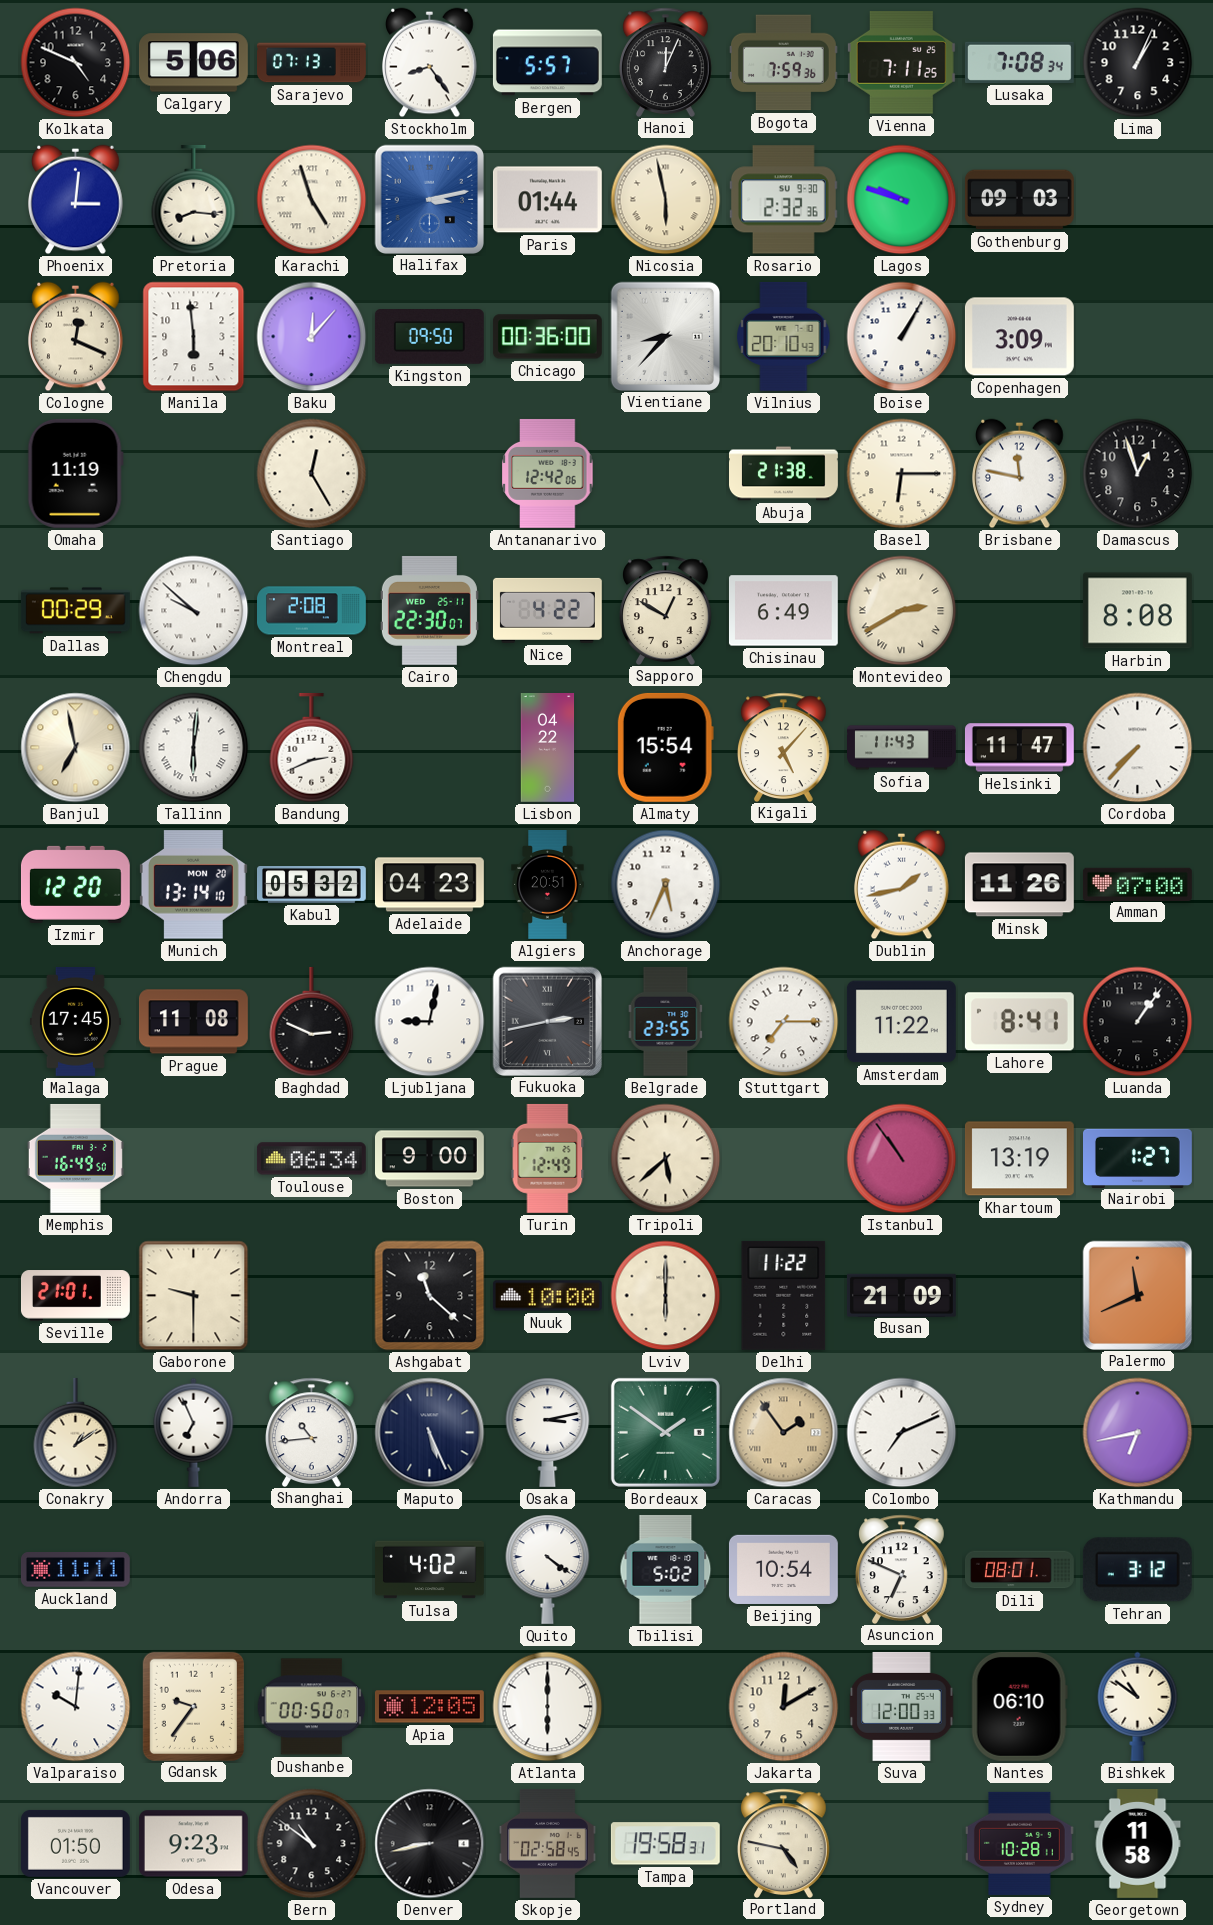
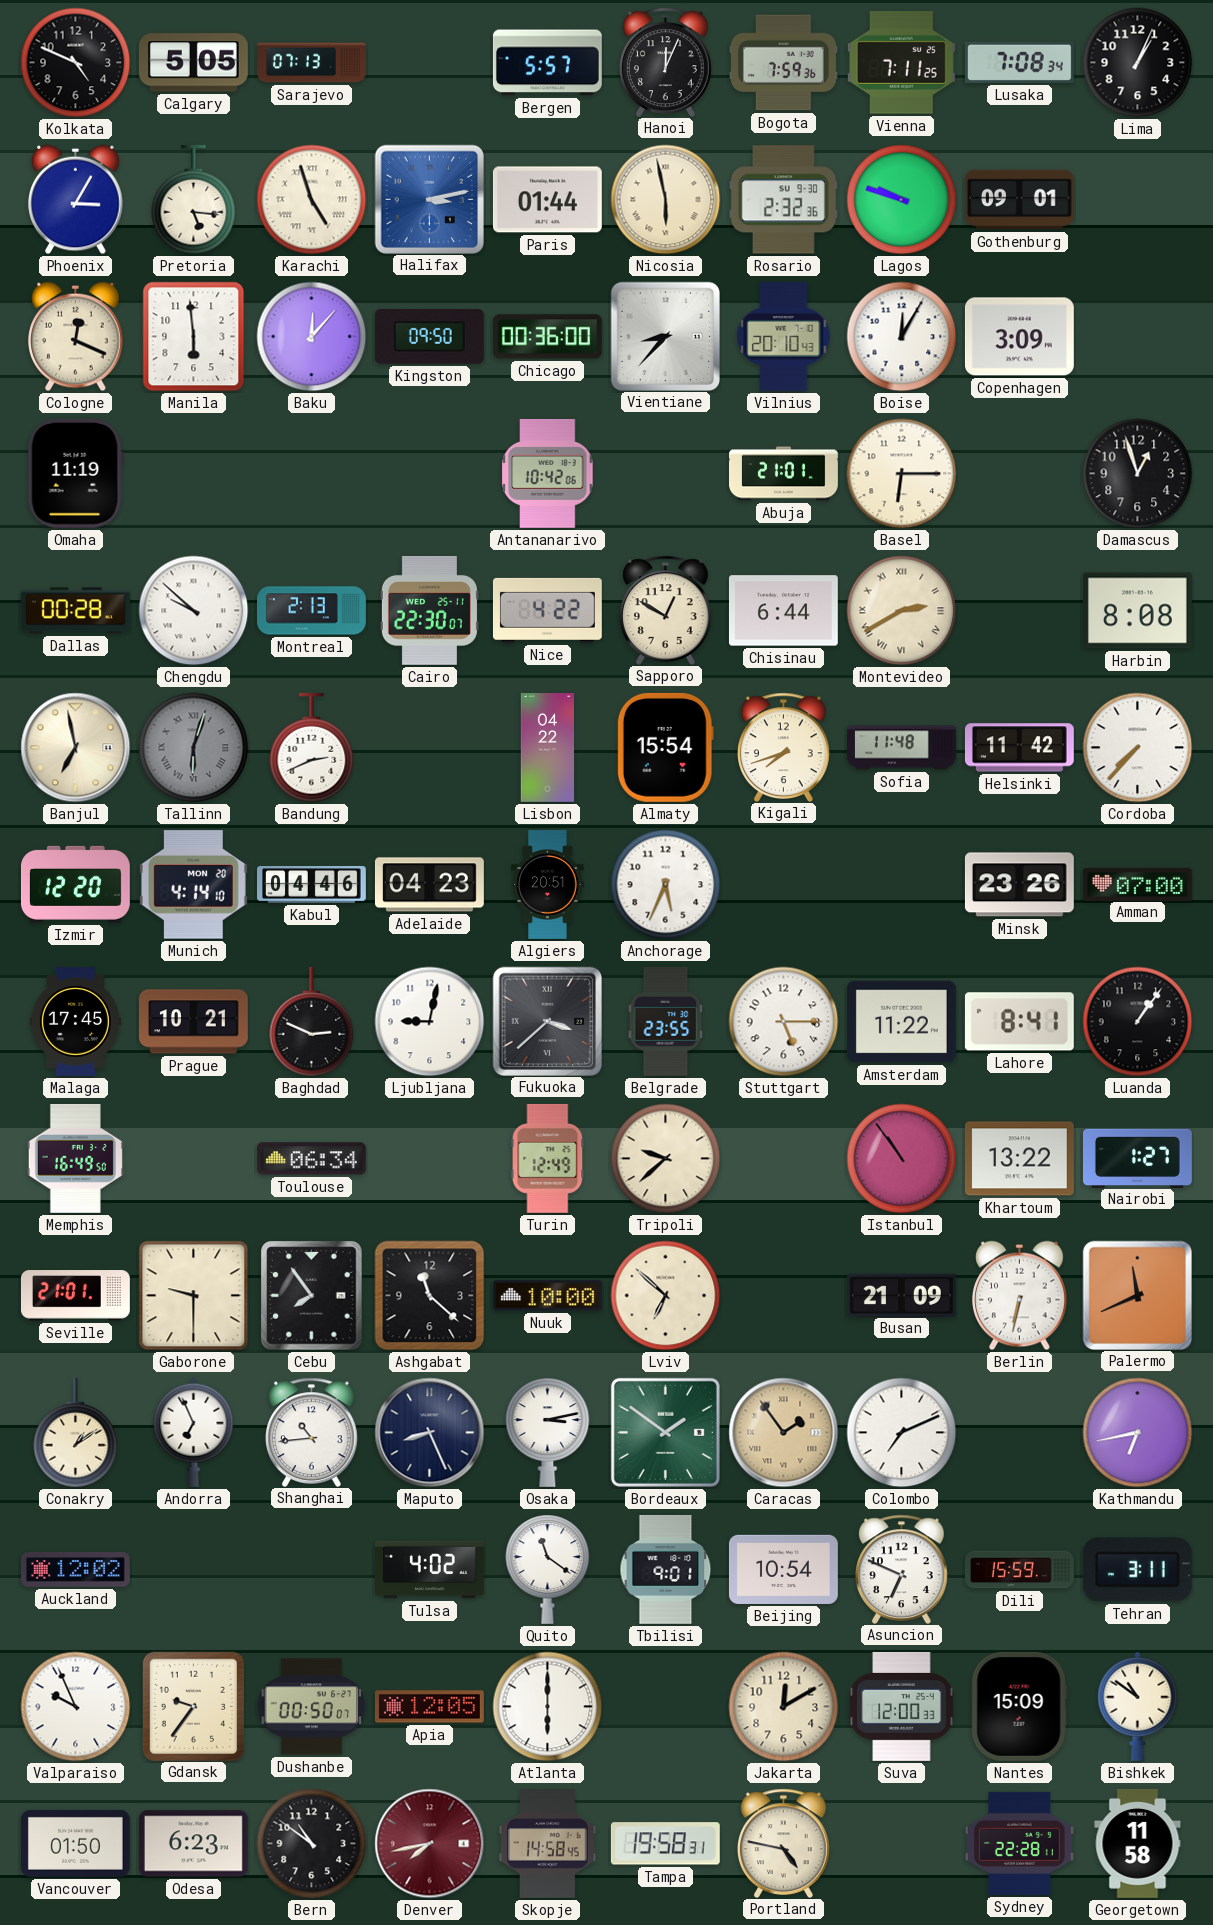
Calgary: 5:06 -> 5:05
Stockholm: 8:24 -> none
Phoenix: 3:01 -> 3:05
Pretoria: 8:16 -> 5:16
Gothenburg: 09:03 -> 09:01
Boise: 1:05 -> 12:05
Santiago: 12:25 -> none
Antananarivo: 12:42 -> 10:42
Abuja: 21:38 -> 21:01
Brisbane: 11:47 -> none
Dallas: 00:29 -> 00:28
Montreal: 2:08 -> 2:13
Chisinau: 6:49 -> 6:44
Tallinn: 6:01 -> 6:03
Tallinn dial: white -> grey
Kigali: 5:07 -> 7:42
Sofia: 11:43 -> 11:48
Helsinki: 11:47 -> 11:42
Munich: 13:14 -> 4:14
Kabul: 05:32 -> 04:46
Dublin: 1:43 -> none
Minsk: 11:26 -> 23:26
Prague: 11:08 -> 10:21
Fukuoka: 2:43 -> 3:38
Stuttgart: 7:15 -> 5:15
Boston: 9:00 -> none
Tripoli: 5:38 -> 9:38
Khartoum: 13:19 -> 13:22
Cebu: none -> 7:54
Lviv: 6:00 -> 6:52
Delhi: 11:22 -> none
Berlin: none -> 6:32
Maputo: 5:26 -> 8:26
Auckland: 11:11 -> 12:02
Quito: 4:21 -> 11:21
Tbilisi: 5:02 -> 9:01
Dili: 08:01 -> 15:59
Tehran: 3:12 -> 3:11
Valparaiso: 10:01 -> 9:56
Nantes: 06:10 -> 15:09
Odesa: 9:23 -> 6:23
Denver: 8:43 -> 7:43
Denver dial: black -> burgundy
Skopje: 02:58 -> 14:58
Sydney: 10:28 -> 22:28
